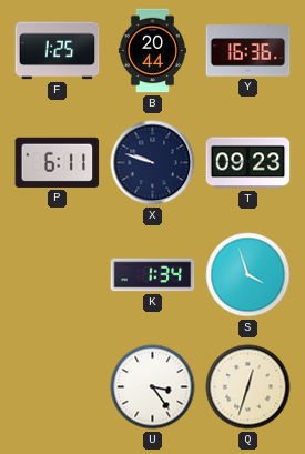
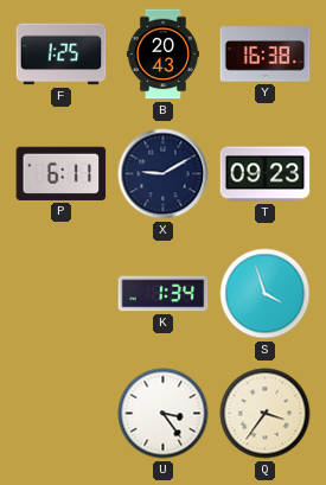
B: 20:44 -> 20:43
Y: 16:36 -> 16:38
X: 9:48 -> 9:10
Q: 12:33 -> 3:36
